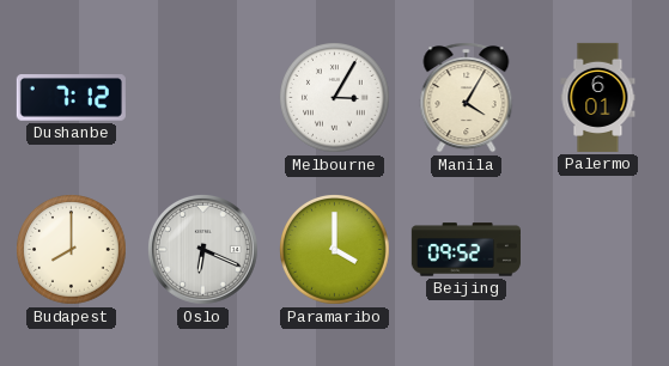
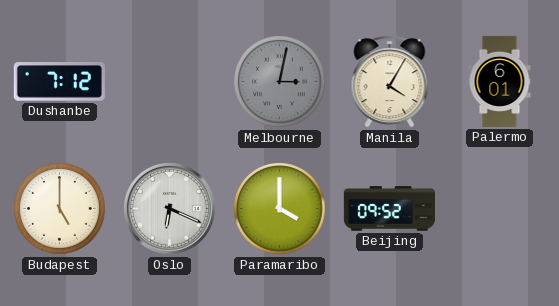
Melbourne: 3:05 -> 3:02
Melbourne dial: white -> grey
Budapest: 8:00 -> 5:00
